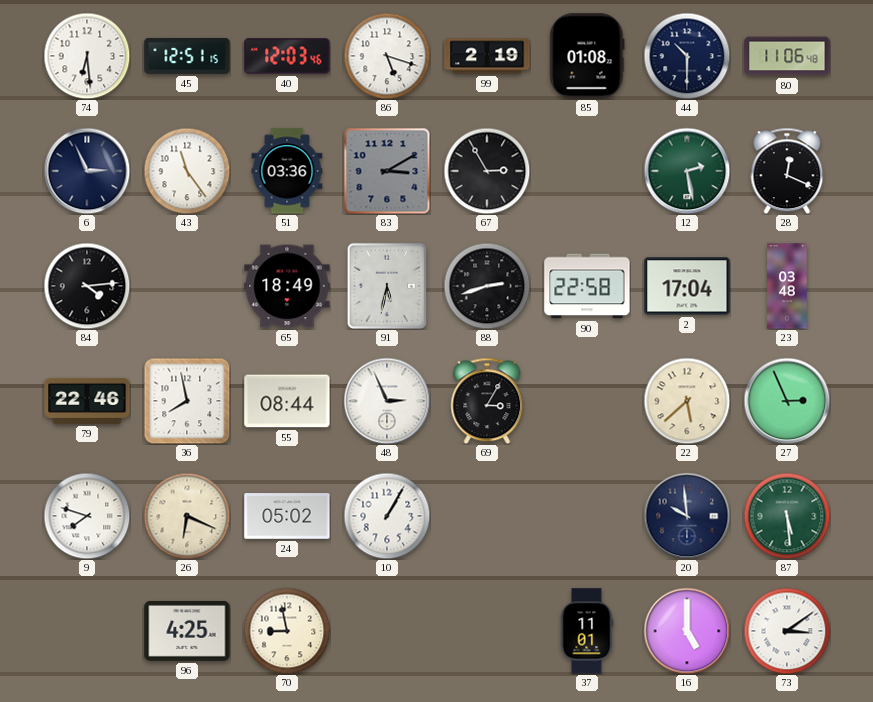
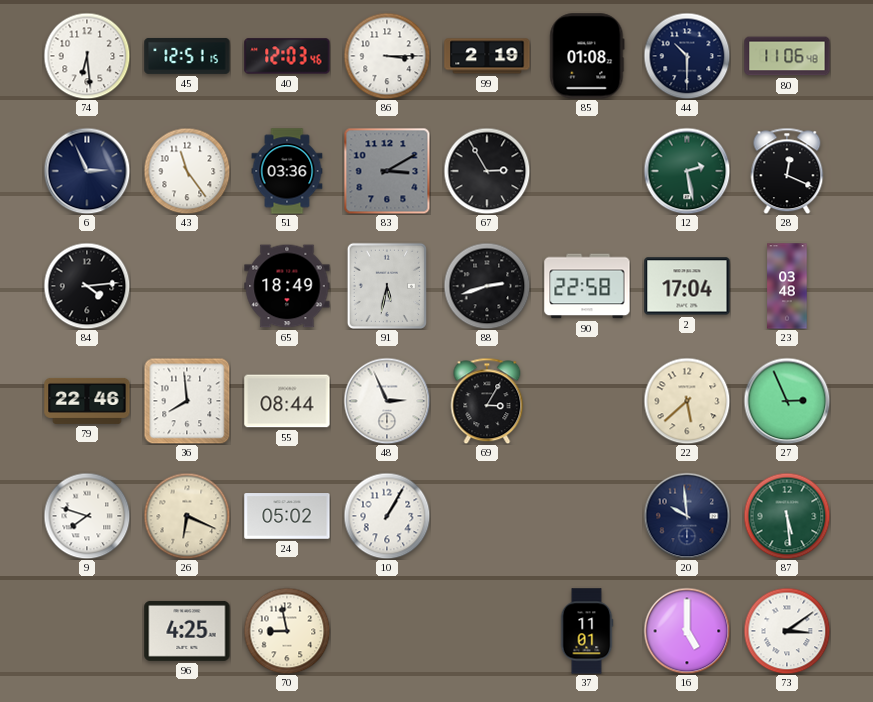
86: 5:18 -> 3:15
36: 7:58 -> 7:59
